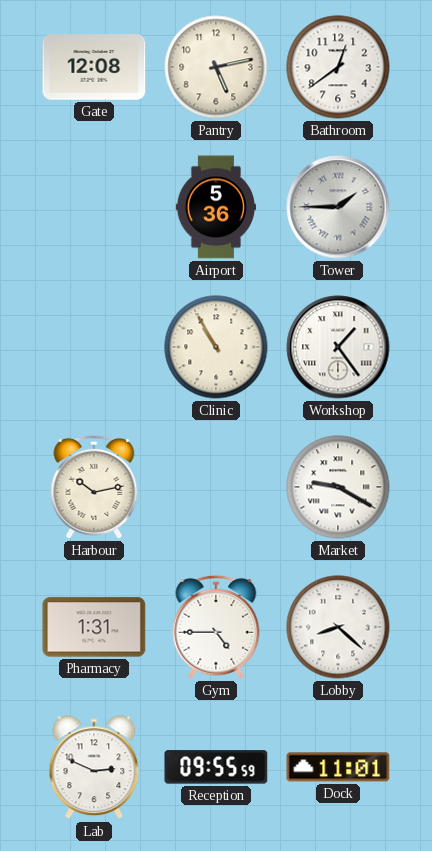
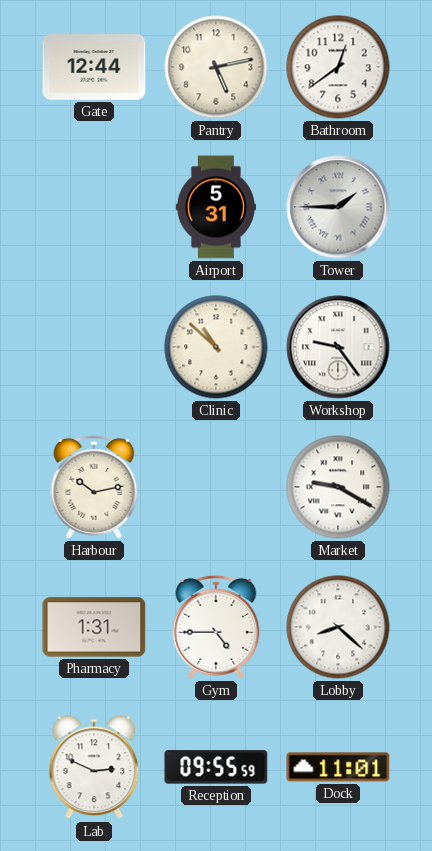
Gate: 12:08 -> 12:44
Airport: 5:36 -> 5:31
Clinic: 10:55 -> 10:52
Workshop: 1:24 -> 9:24
